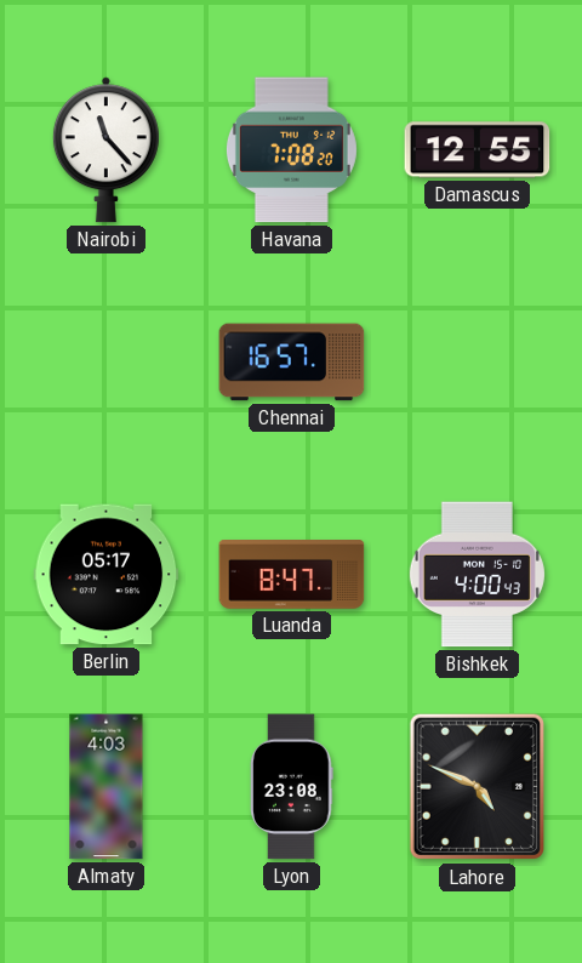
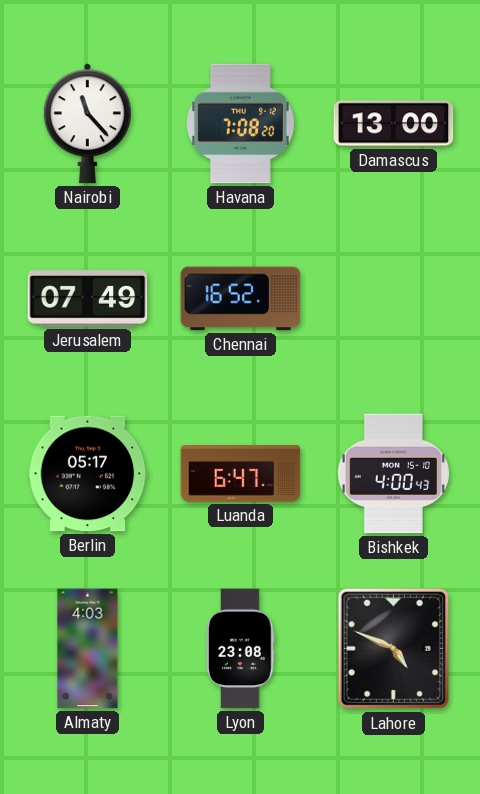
Damascus: 12:55 -> 13:00
Jerusalem: none -> 07:49
Chennai: 16:57 -> 16:52
Luanda: 8:47 -> 6:47
